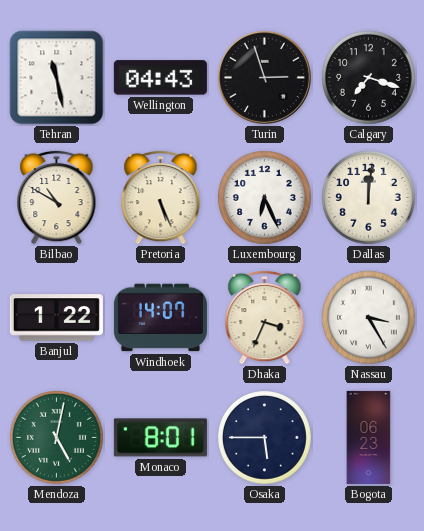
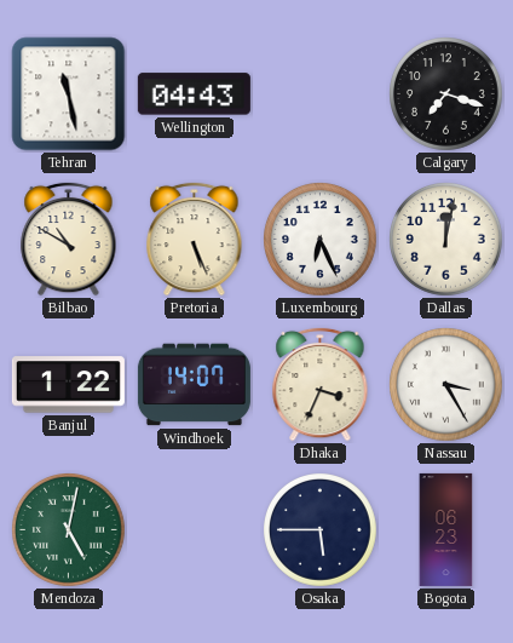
Turin: 2:57 -> none
Dallas: 12:01 -> 12:02
Monaco: 8:01 -> none
